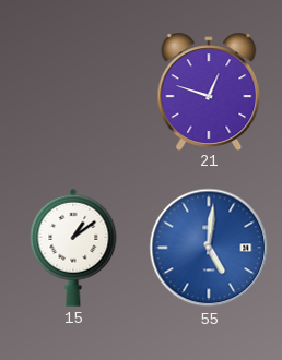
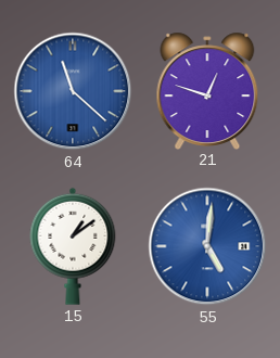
64: none -> 11:22
